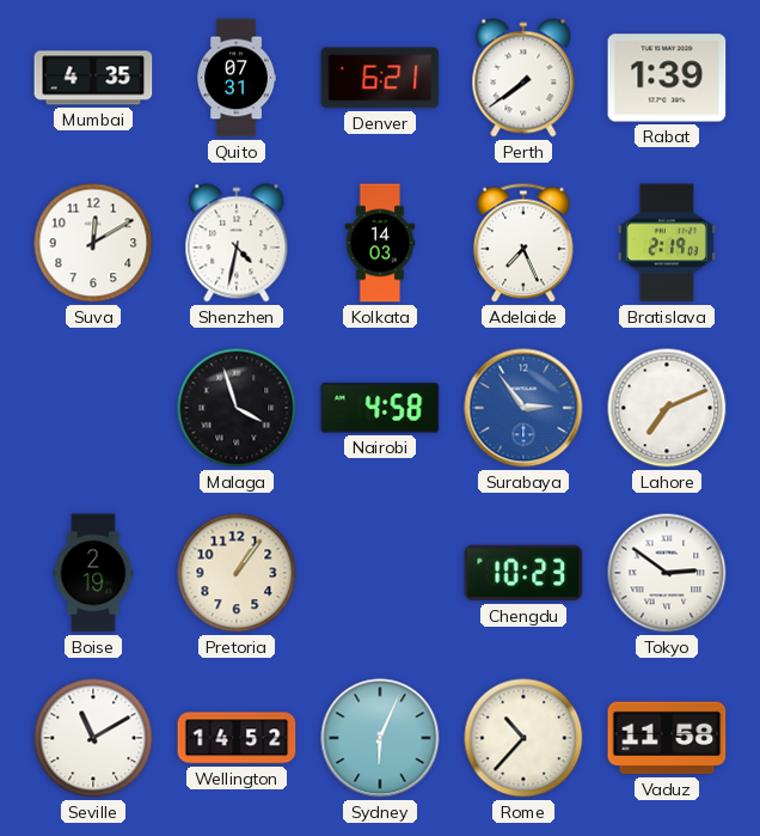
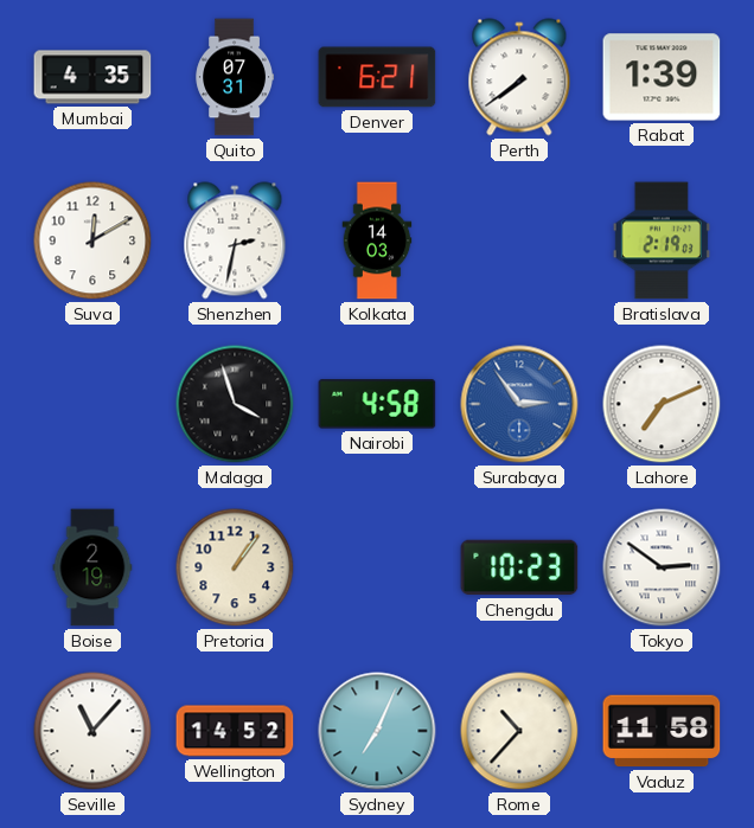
Shenzhen: 4:32 -> 2:32
Adelaide: 7:26 -> none
Seville: 11:10 -> 11:07
Sydney: 6:04 -> 7:04
